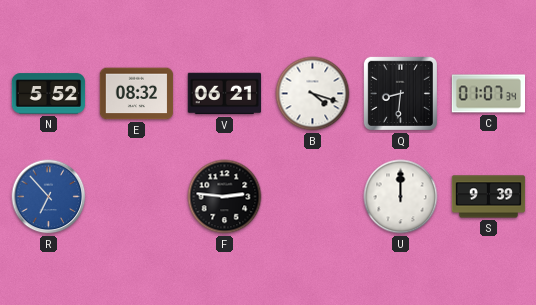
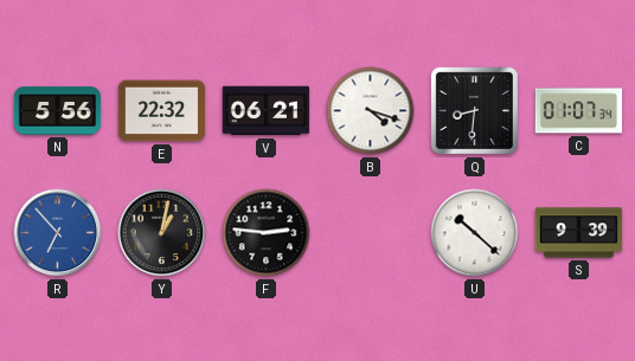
N: 5:52 -> 5:56
E: 08:32 -> 22:32
Y: none -> 1:02
U: 12:00 -> 10:22
